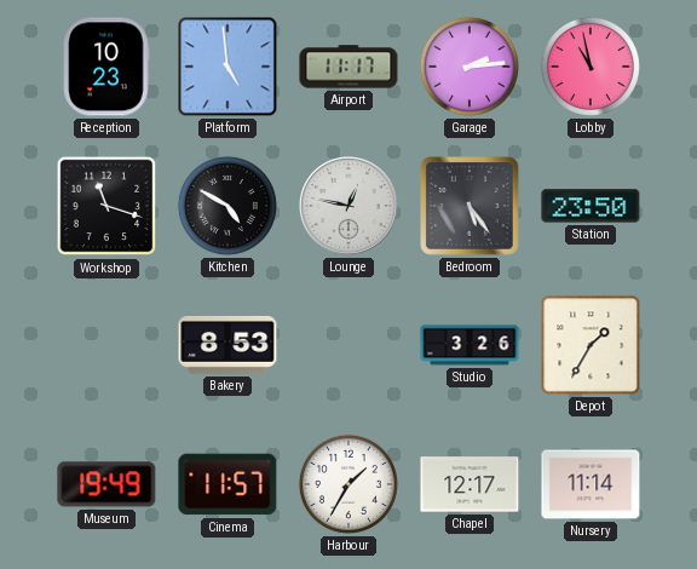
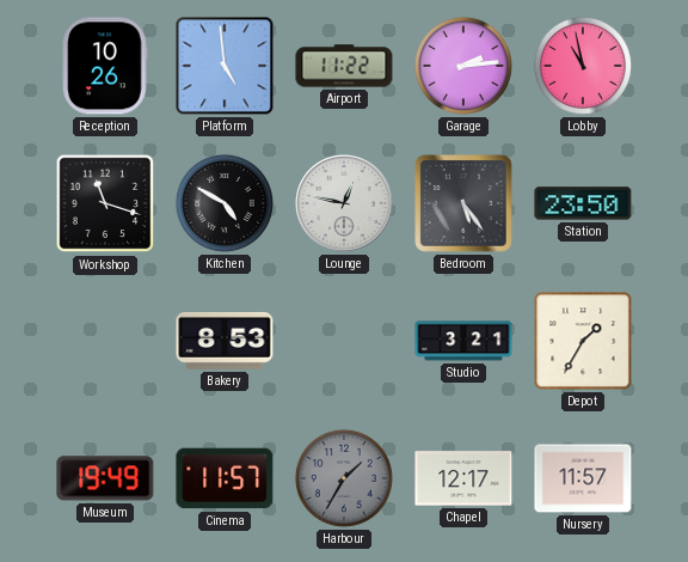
Reception: 10:23 -> 10:26
Airport: 11:17 -> 11:22
Studio: 3:26 -> 3:21
Harbour dial: white -> grey
Nursery: 11:14 -> 11:57
